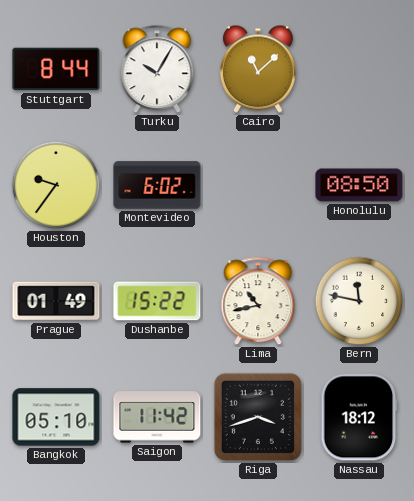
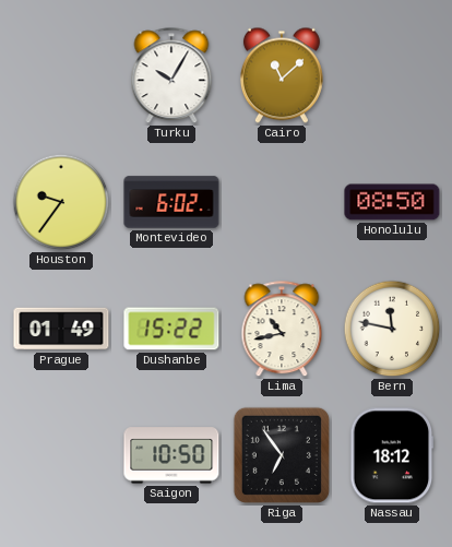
Stuttgart: 8:44 -> none
Bangkok: 05:10 -> none
Saigon: 11:42 -> 10:50
Riga: 3:42 -> 6:54
